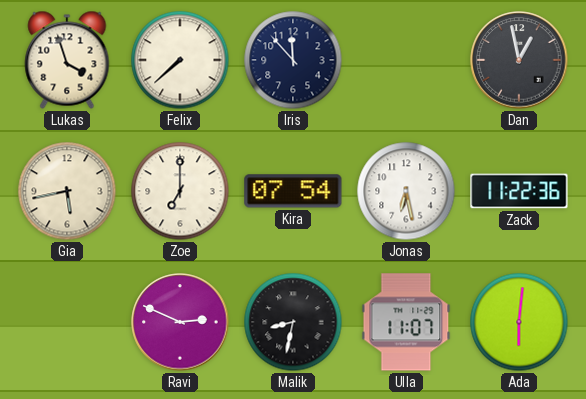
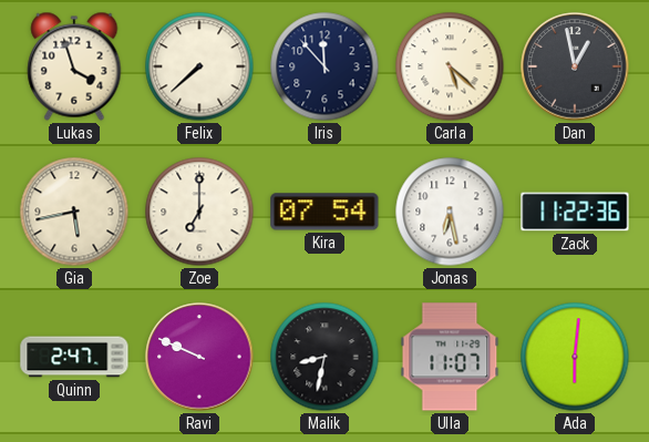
Carla: none -> 5:22
Quinn: none -> 2:47
Ravi: 2:49 -> 9:49
